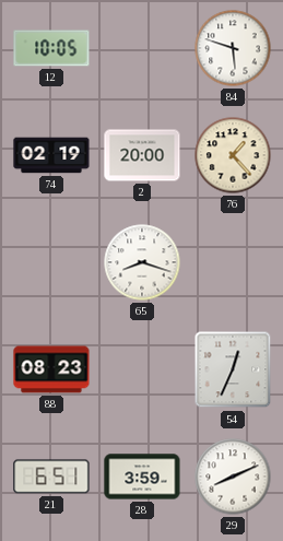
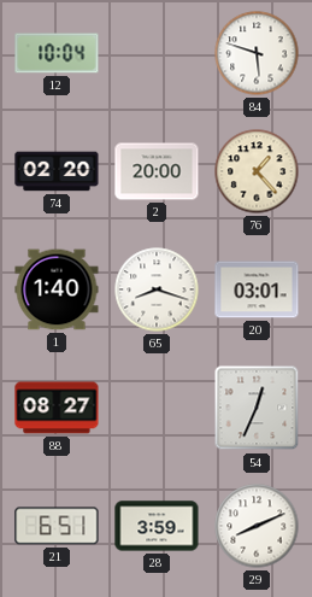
12: 10:05 -> 10:04
74: 02:19 -> 02:20
1: none -> 1:40
20: none -> 03:01
88: 08:23 -> 08:27
